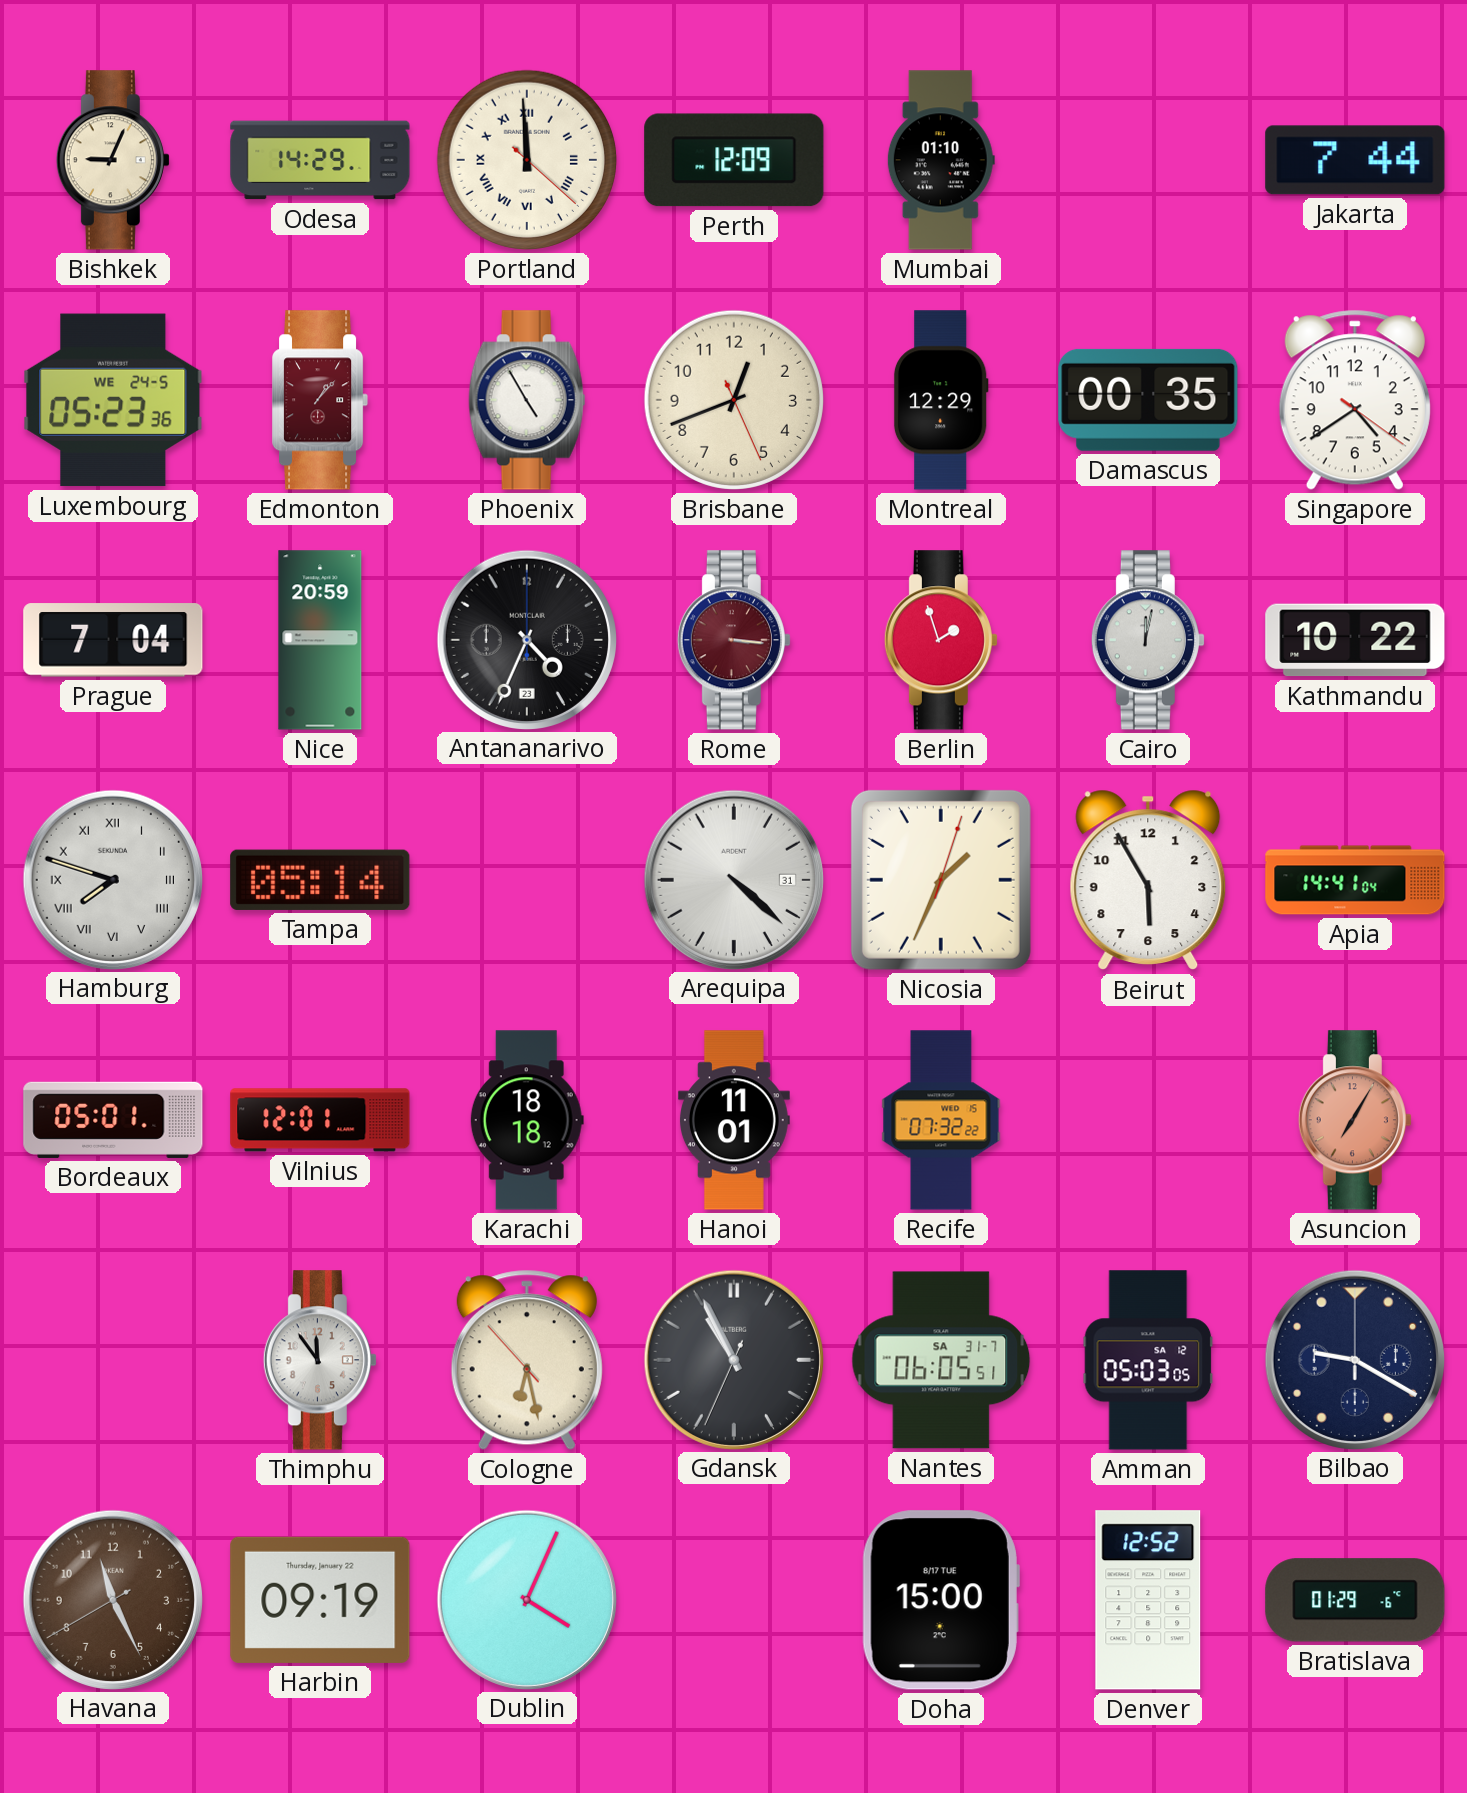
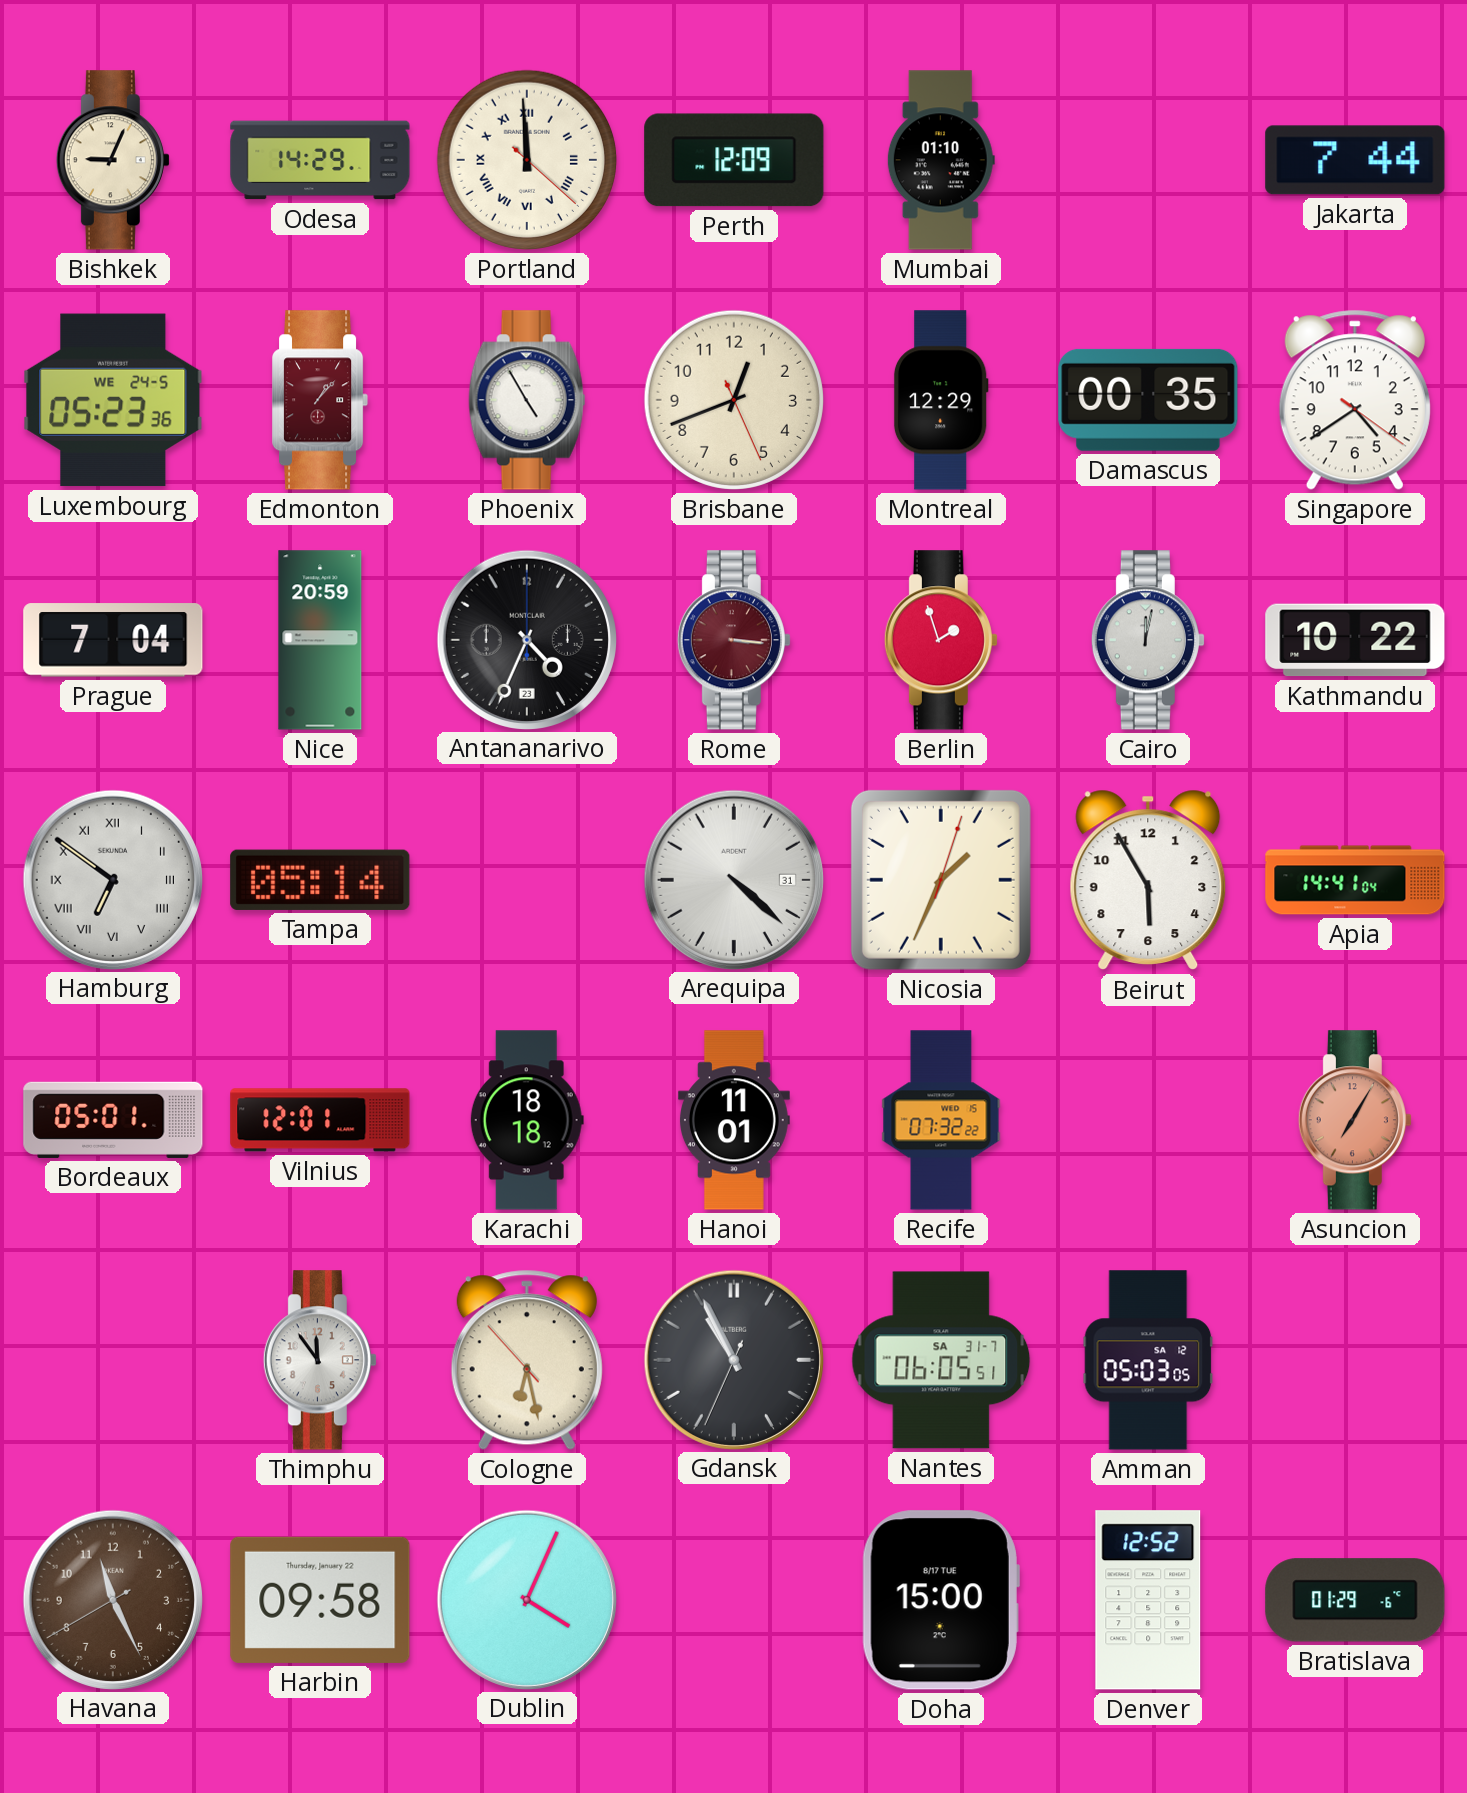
Hamburg: 7:48 -> 6:51
Bilbao: 9:20 -> none
Harbin: 09:19 -> 09:58
